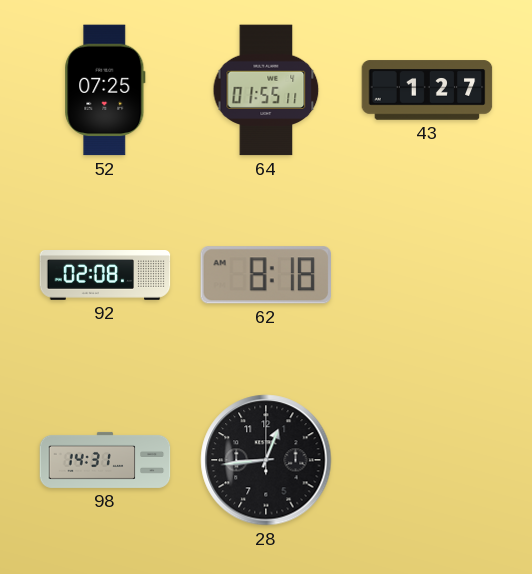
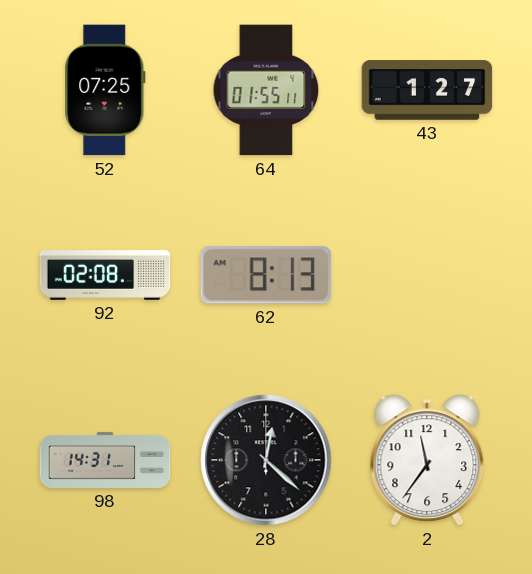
62: 8:18 -> 8:13
28: 12:44 -> 12:22
2: none -> 11:36
